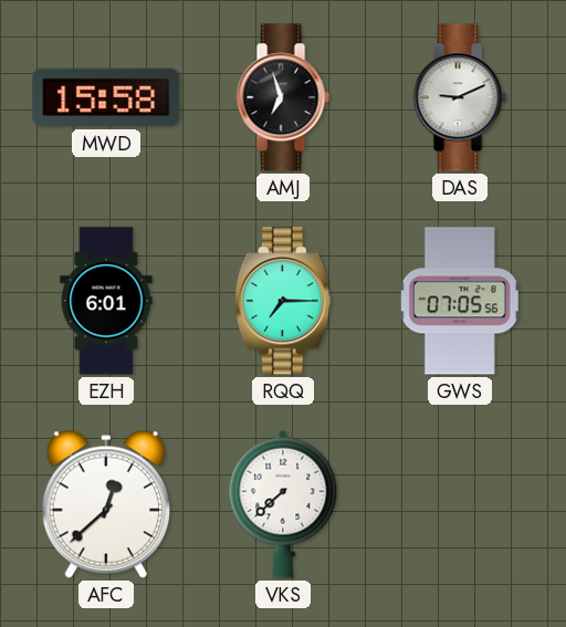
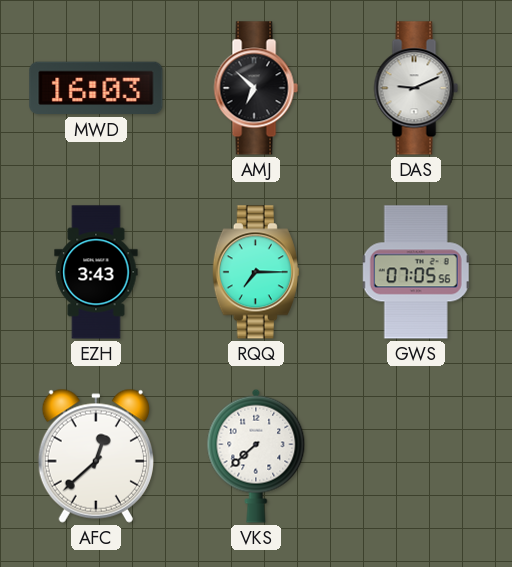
MWD: 15:58 -> 16:03
AMJ: 6:57 -> 6:52
EZH: 6:01 -> 3:43
